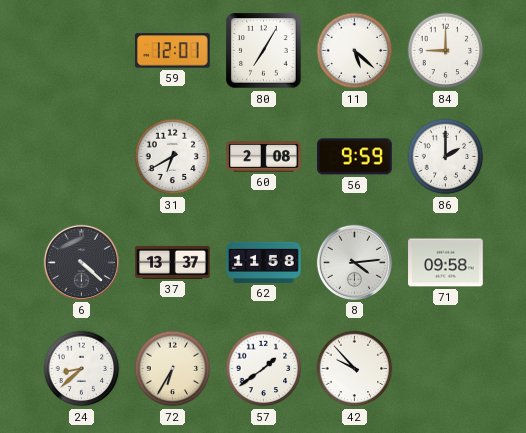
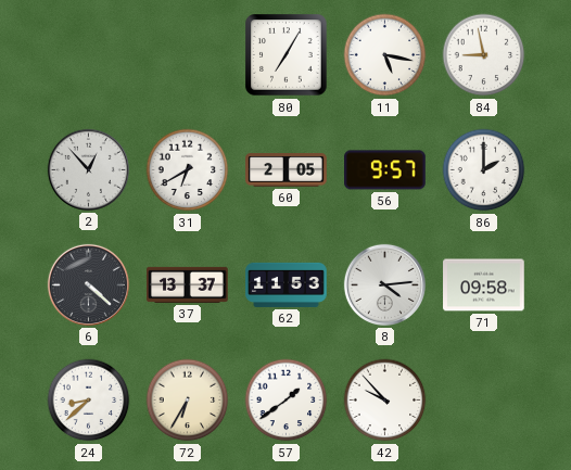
59: 12:01 -> none
11: 5:22 -> 5:17
84: 9:00 -> 8:58
2: none -> 12:53
60: 2:08 -> 2:05
56: 9:59 -> 9:57
62: 11:58 -> 11:53
